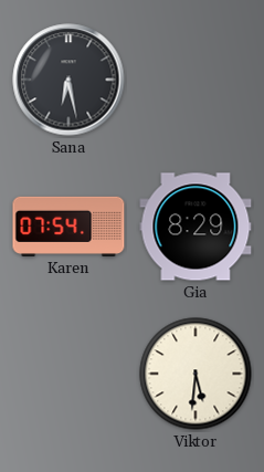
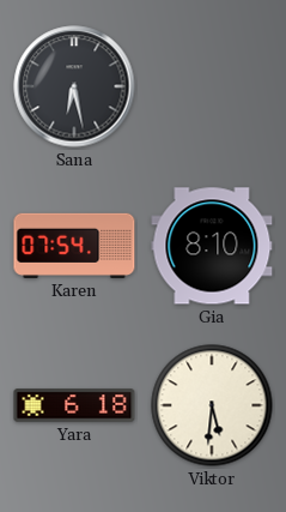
Gia: 8:29 -> 8:10
Yara: none -> 6:18
